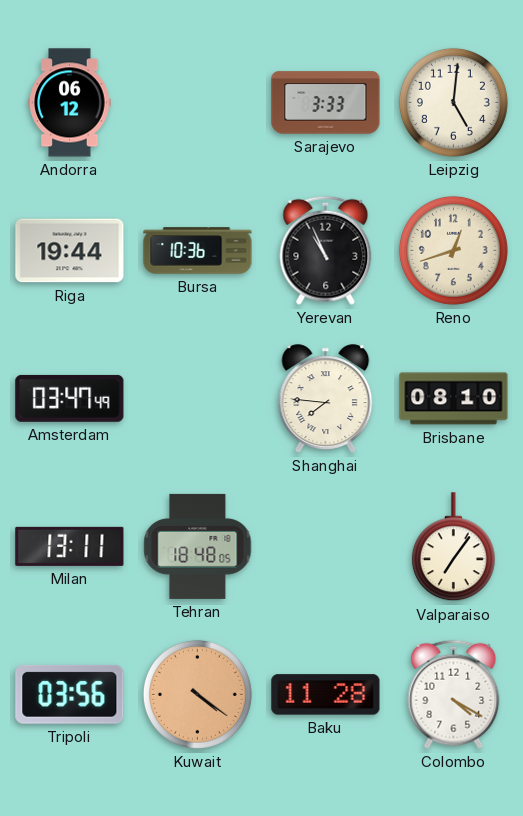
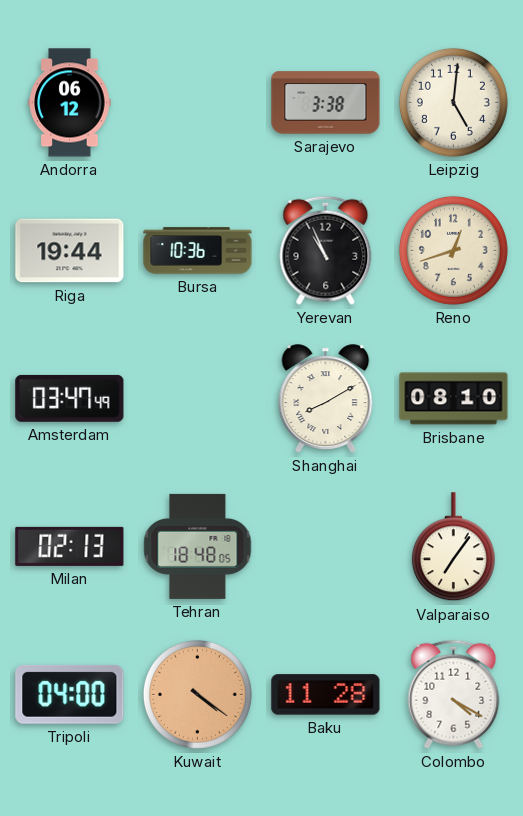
Sarajevo: 3:33 -> 3:38
Shanghai: 7:46 -> 8:10
Milan: 13:11 -> 02:13
Tripoli: 03:56 -> 04:00
